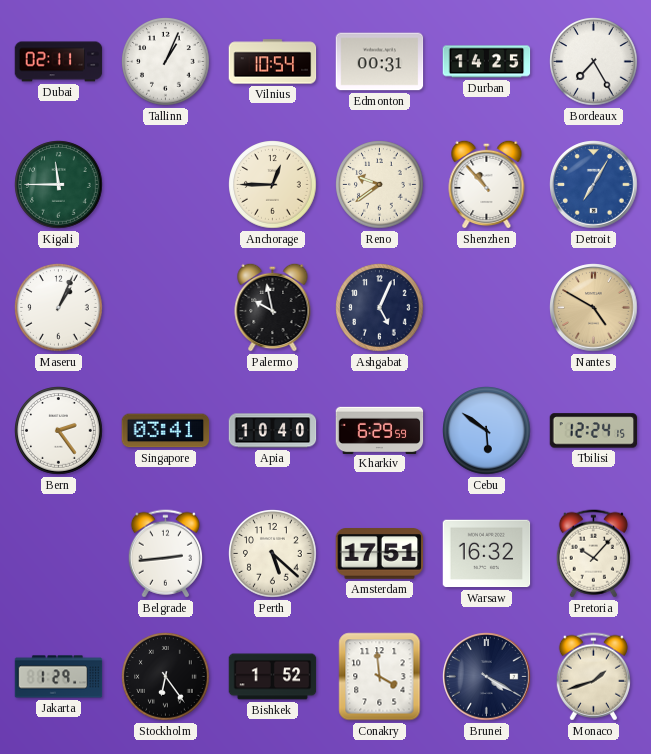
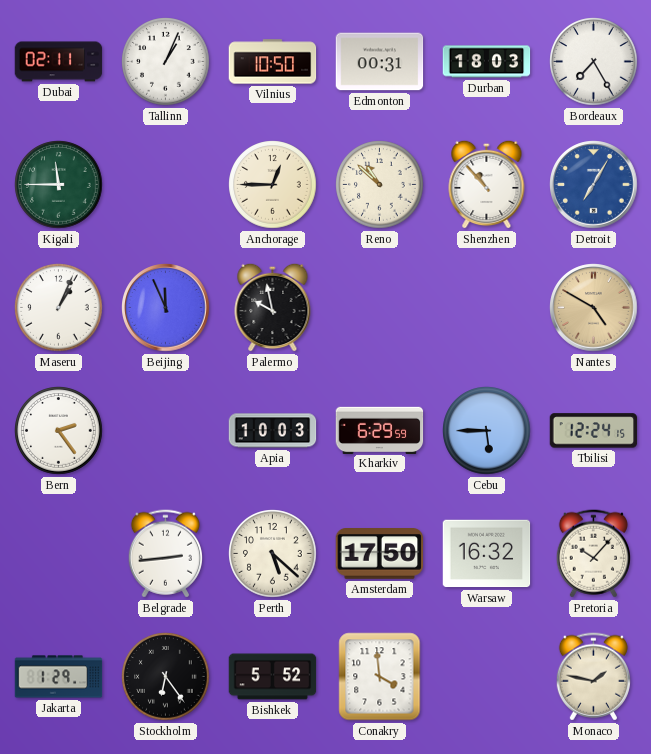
Vilnius: 10:54 -> 10:50
Durban: 14:25 -> 18:03
Reno: 9:39 -> 10:52
Beijing: none -> 11:56
Ashgabat: 5:04 -> none
Singapore: 03:41 -> none
Apia: 10:40 -> 10:03
Cebu: 5:51 -> 5:45
Amsterdam: 17:51 -> 17:50
Bishkek: 1:52 -> 5:52
Brunei: 4:20 -> none
Monaco: 1:42 -> 1:47
